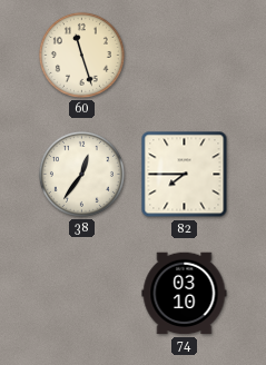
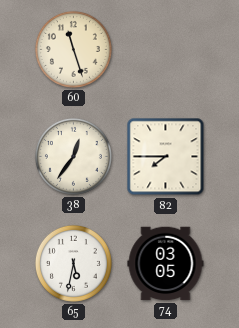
65: none -> 5:32
74: 03:10 -> 03:05
